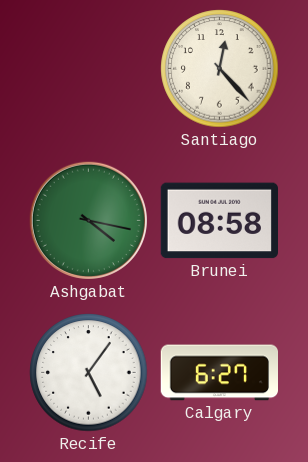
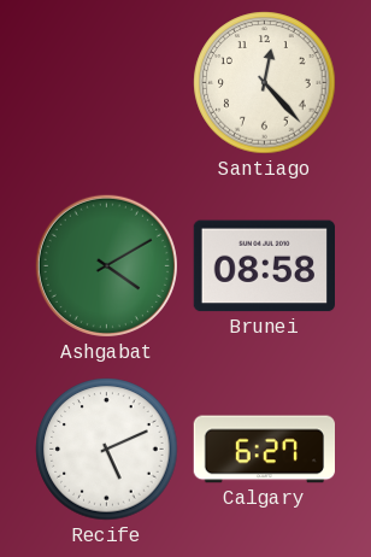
Ashgabat: 4:17 -> 4:10
Recife: 5:06 -> 5:11
